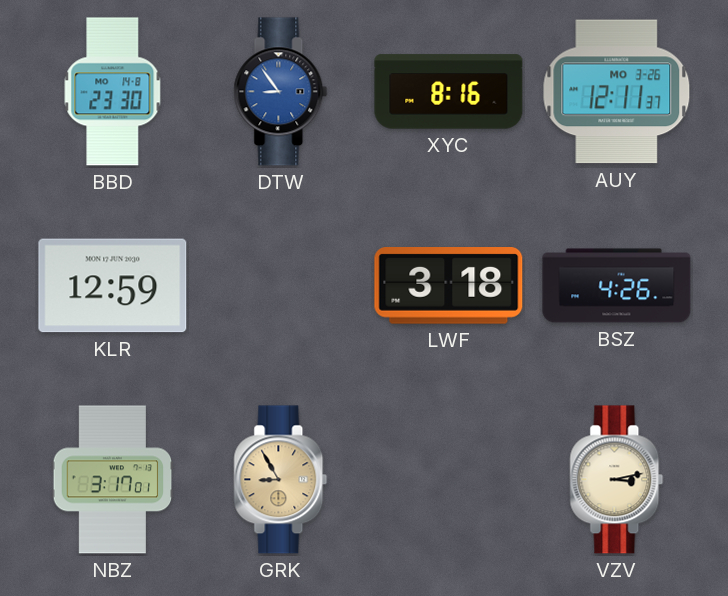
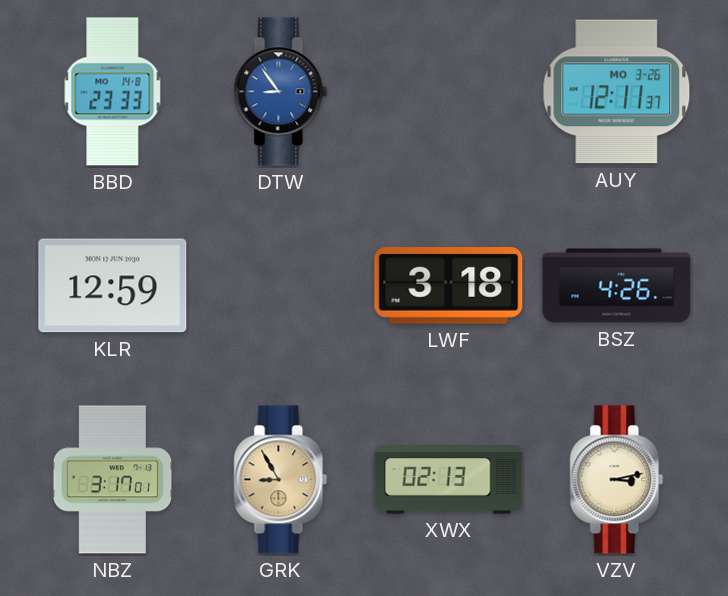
BBD: 23:30 -> 23:33
XYC: 8:16 -> none
XWX: none -> 02:13
